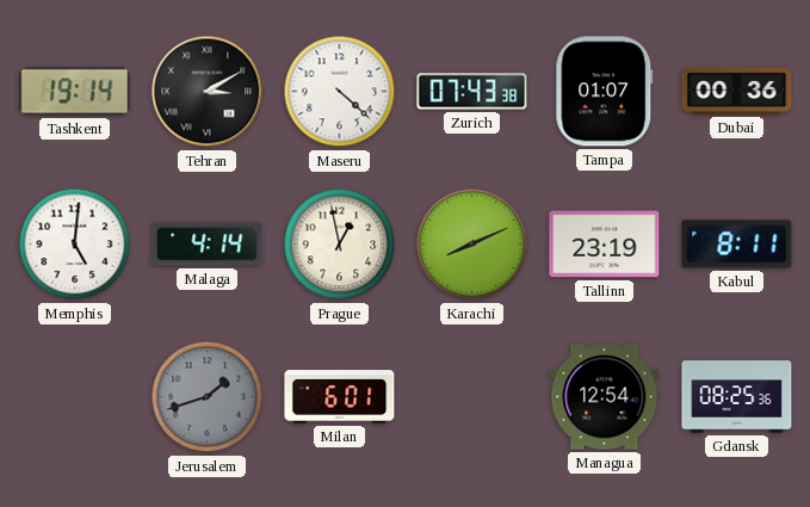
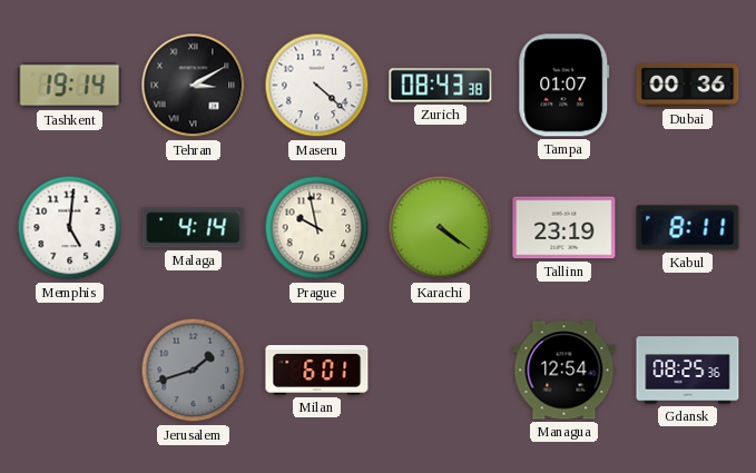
Zurich: 07:43 -> 08:43
Prague: 12:58 -> 9:58
Karachi: 8:11 -> 4:21
